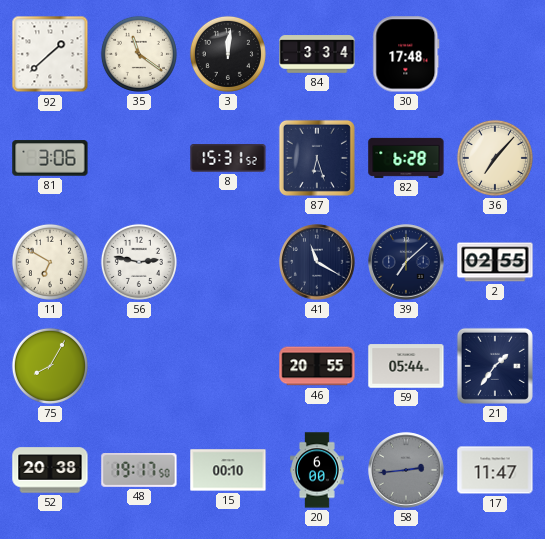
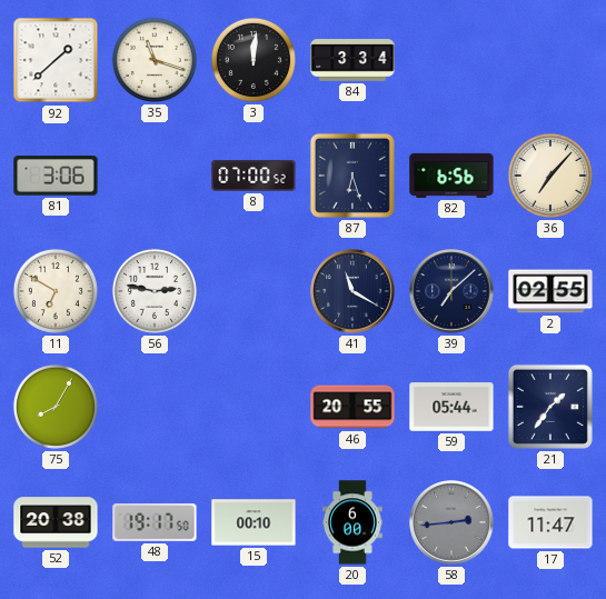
35: 11:21 -> 11:18
30: 17:48 -> none
8: 15:31 -> 07:00
82: 6:28 -> 6:56
